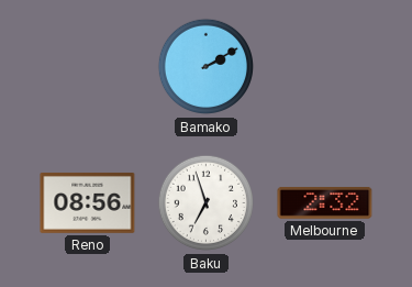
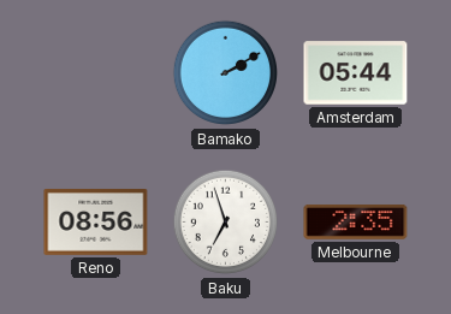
Amsterdam: none -> 05:44
Melbourne: 2:32 -> 2:35
